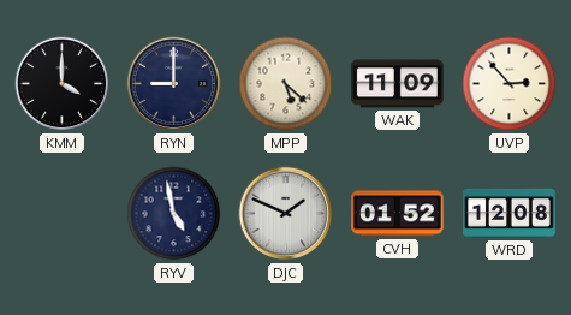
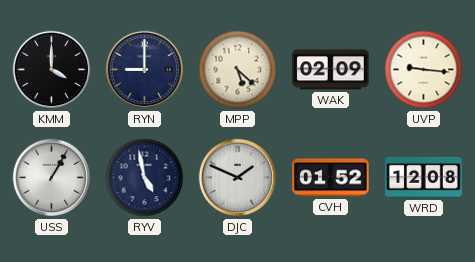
WAK: 11:09 -> 02:09
UVP: 2:53 -> 9:16
USS: none -> 1:05
